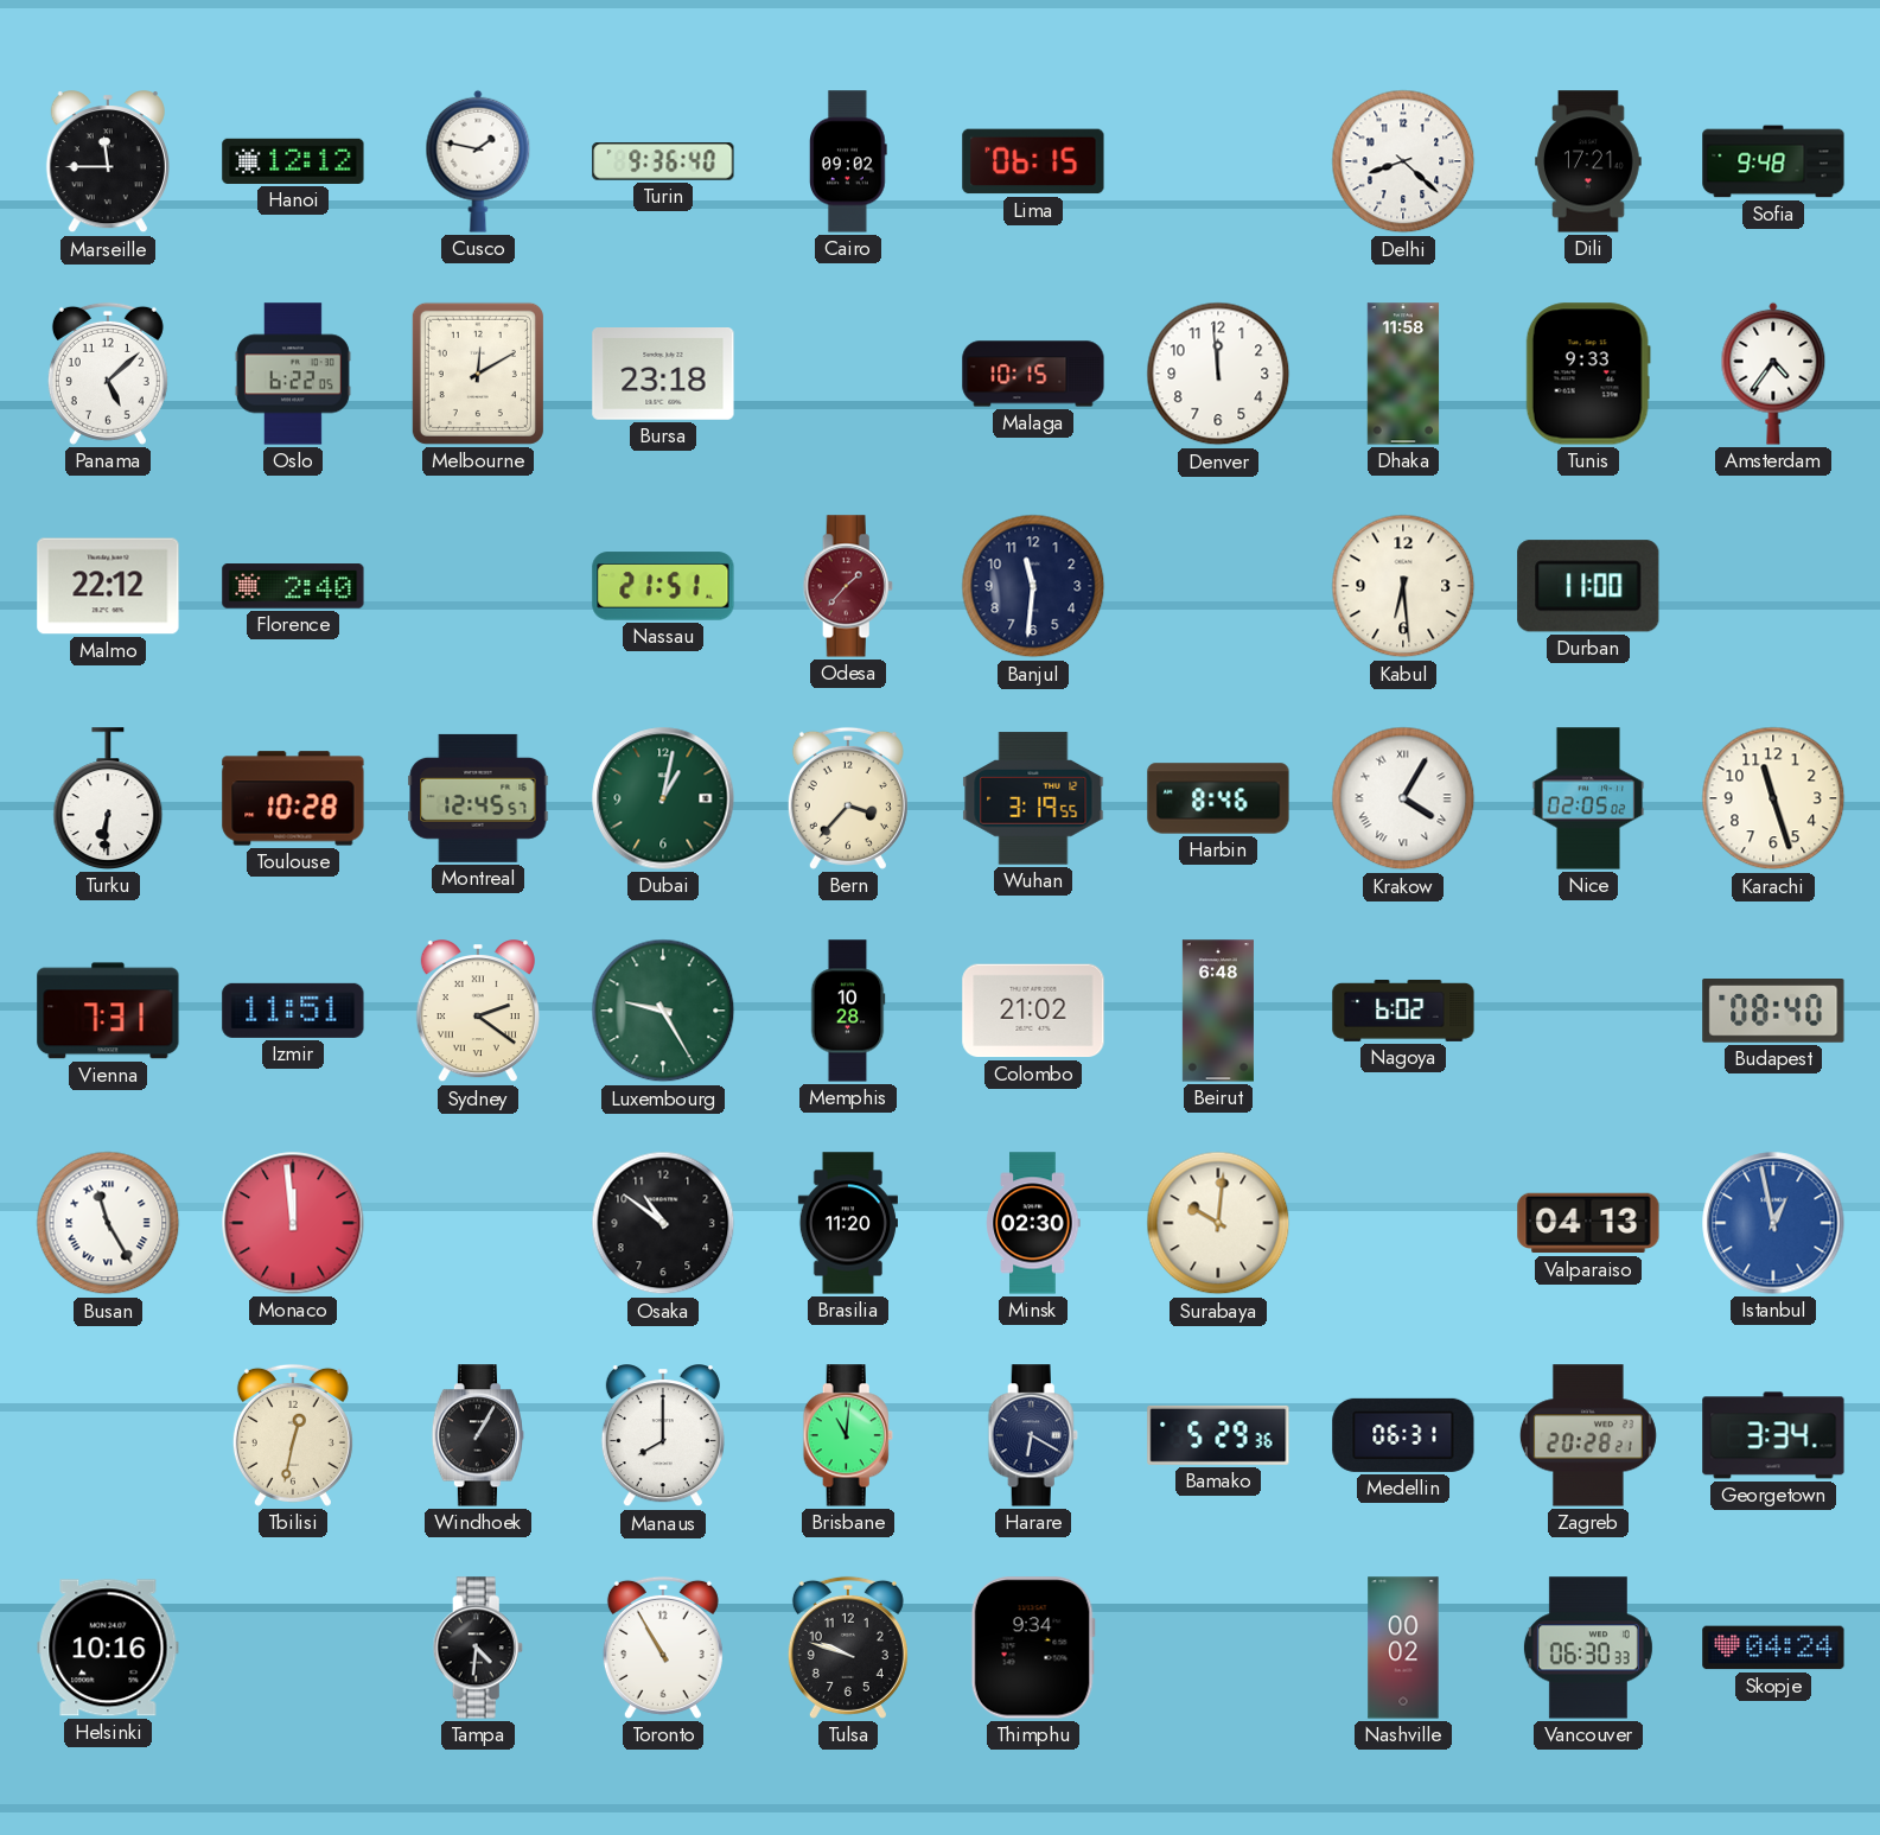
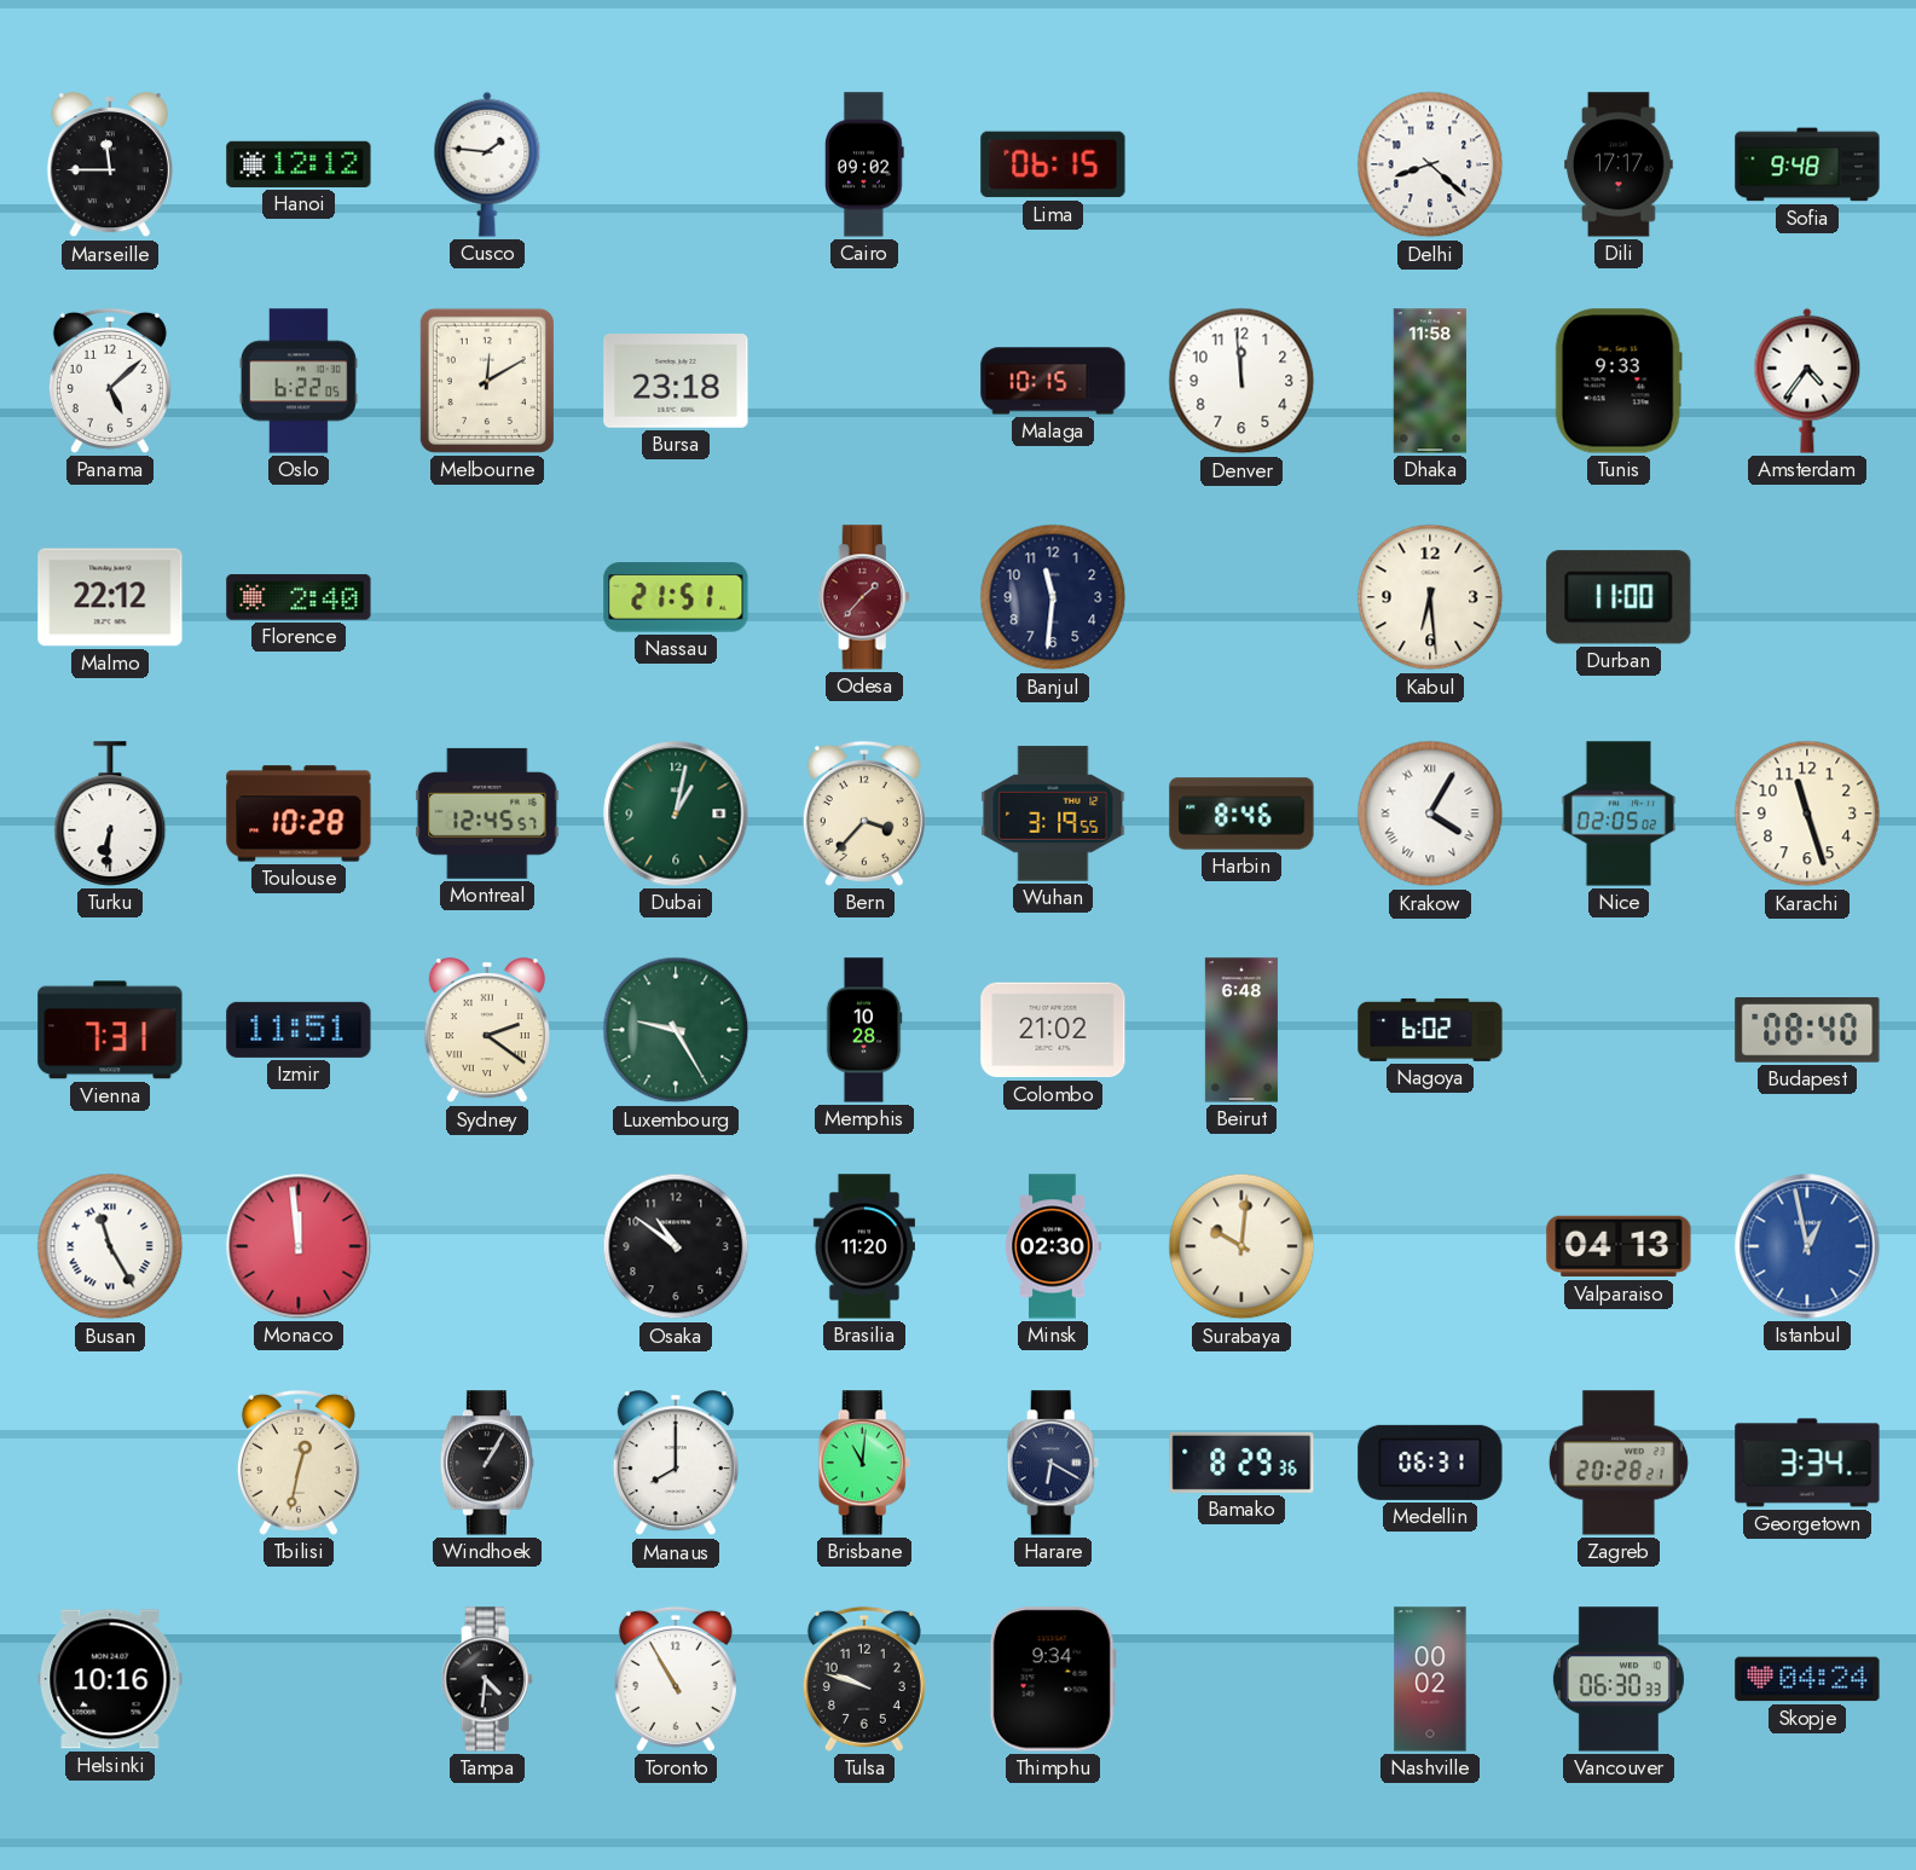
Cusco: 1:47 -> 1:46
Turin: 9:36 -> none
Dili: 17:21 -> 17:17
Bamako: 5:29 -> 8:29
